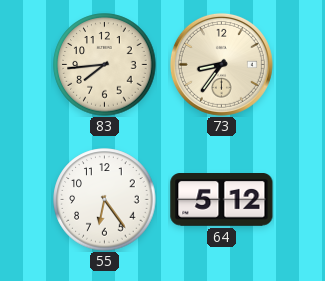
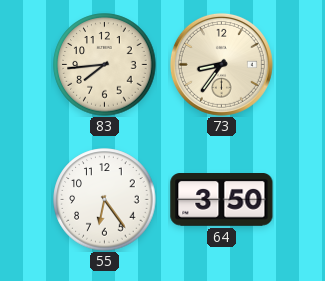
64: 5:12 -> 3:50
